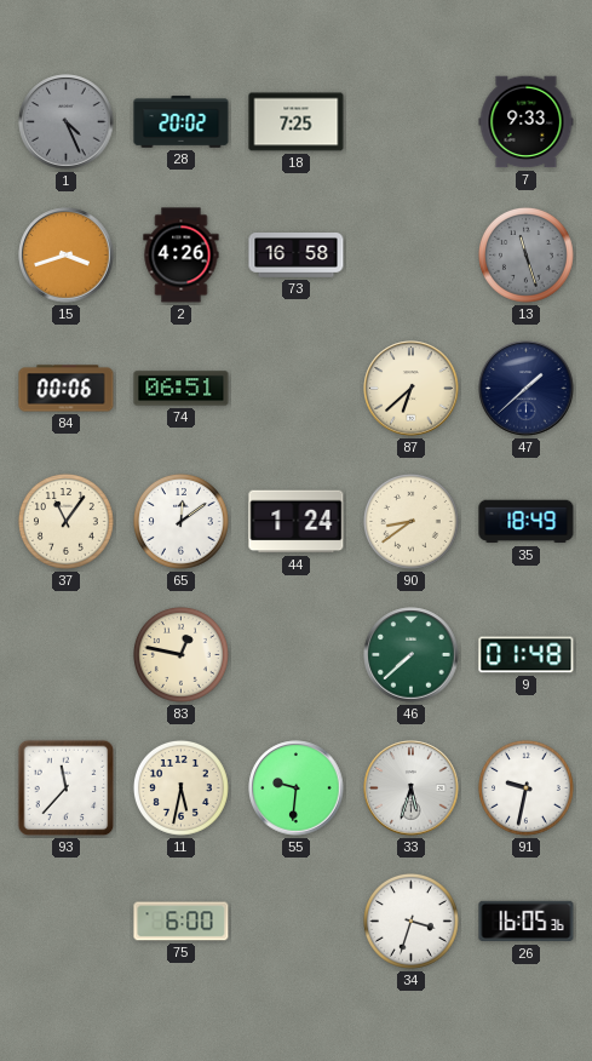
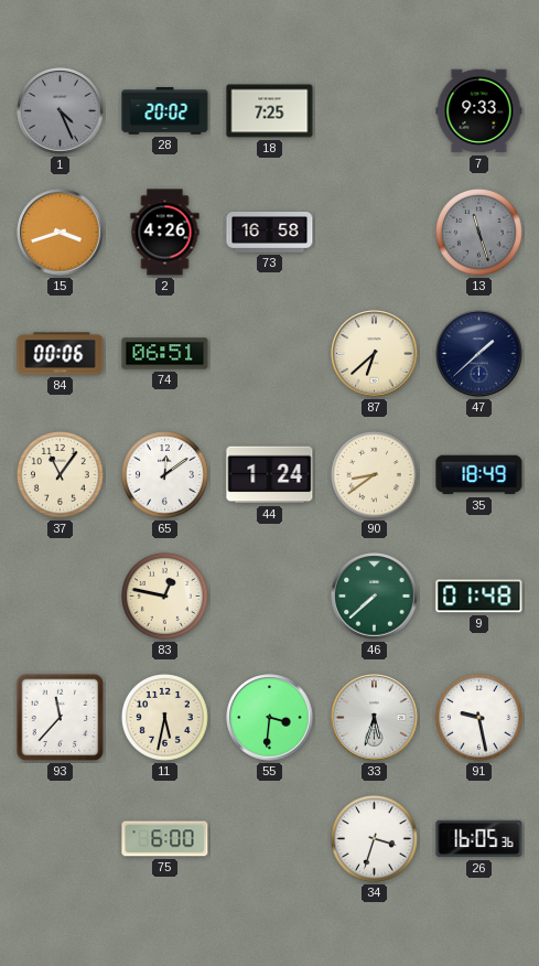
55: 9:31 -> 3:31
91: 9:32 -> 9:28
